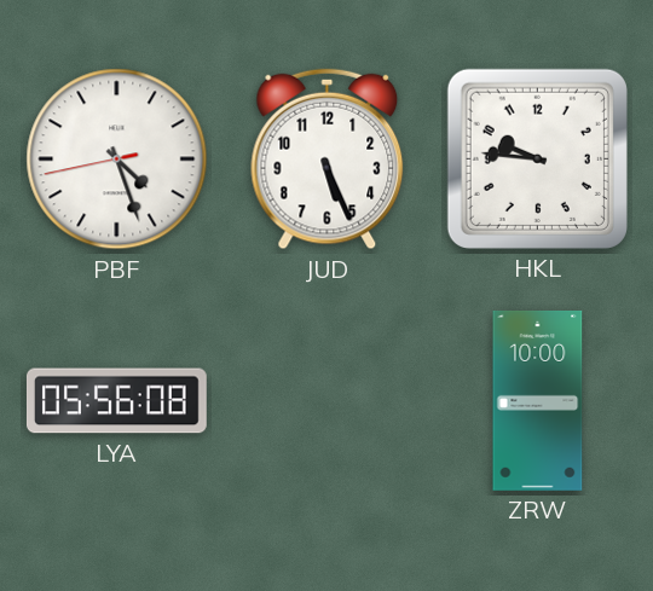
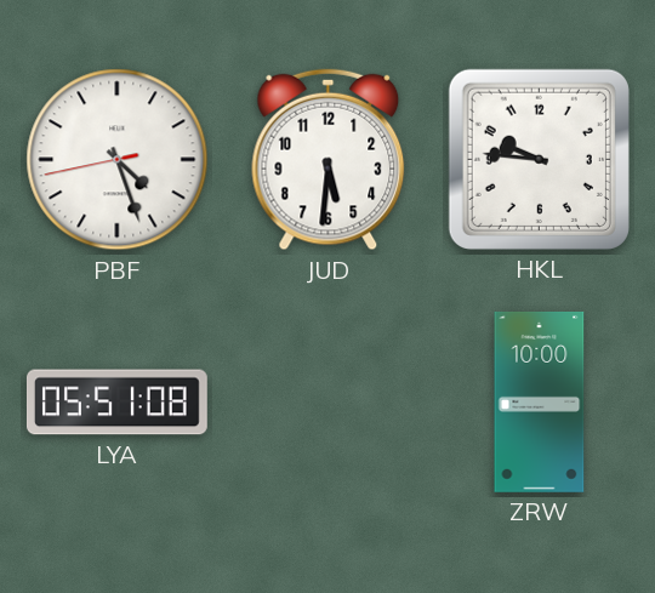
JUD: 5:26 -> 5:31
LYA: 05:56 -> 05:51
